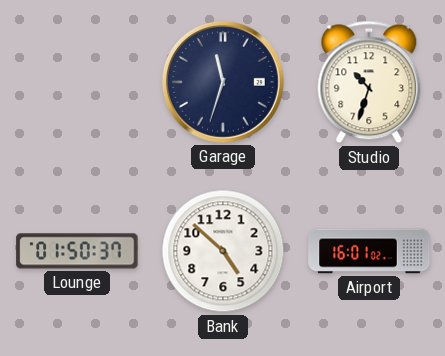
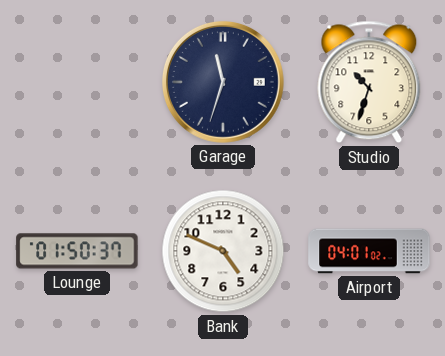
Bank: 4:52 -> 4:49
Airport: 16:01 -> 04:01
